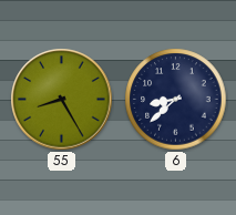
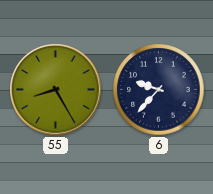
6: 8:38 -> 9:37
